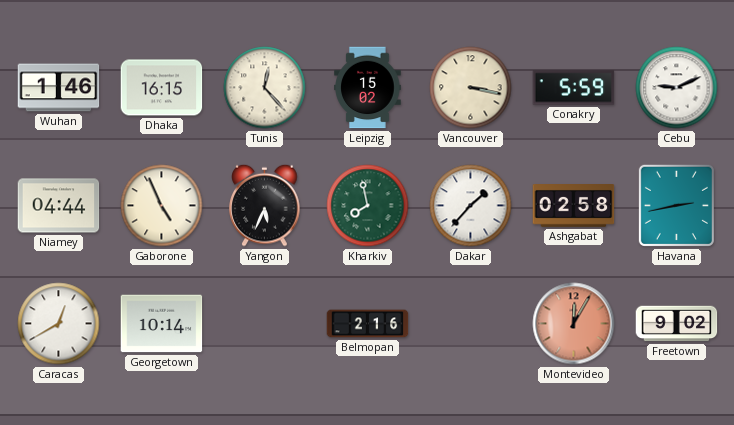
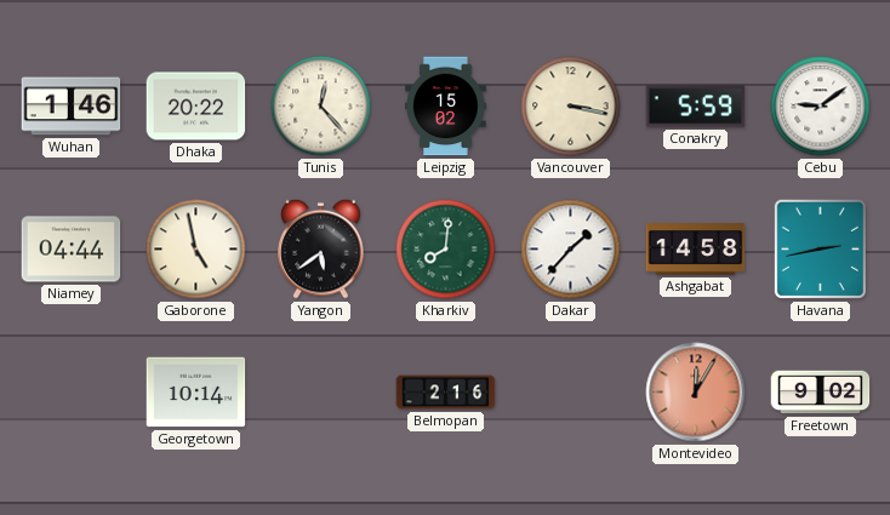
Dhaka: 16:15 -> 20:22
Cebu: 9:11 -> 9:09
Gaborone: 4:56 -> 4:58
Yangon: 5:34 -> 5:39
Kharkiv: 7:58 -> 8:01
Ashgabat: 02:58 -> 14:58
Caracas: 12:40 -> none
